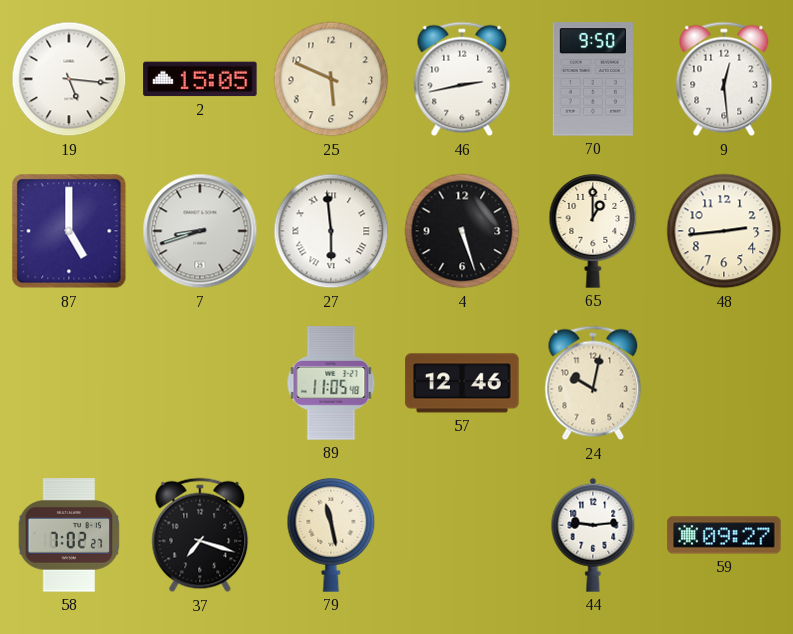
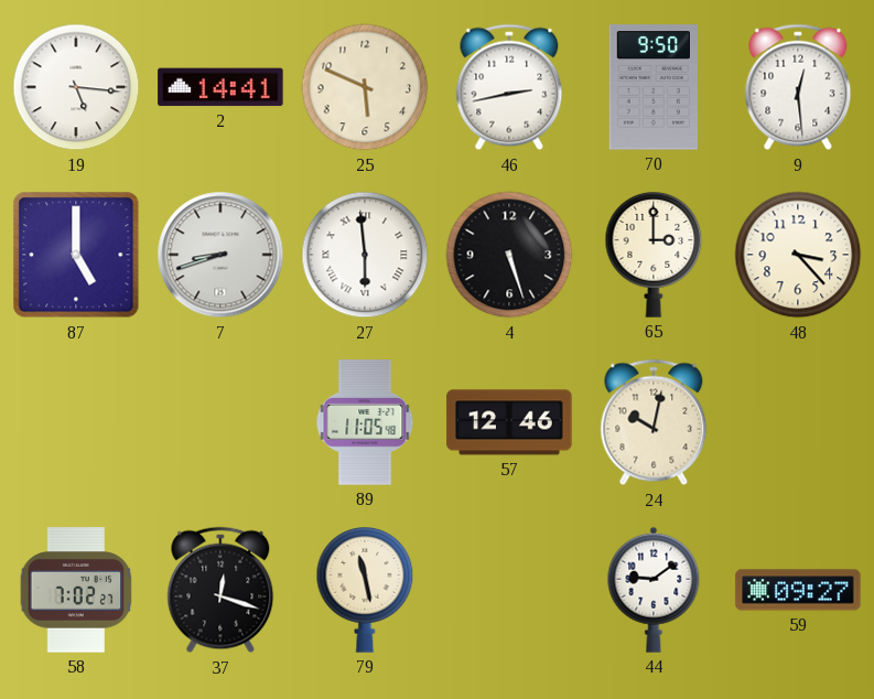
2: 15:05 -> 14:41
65: 1:00 -> 3:00
48: 2:44 -> 3:23
37: 7:18 -> 12:18
44: 9:14 -> 9:09
